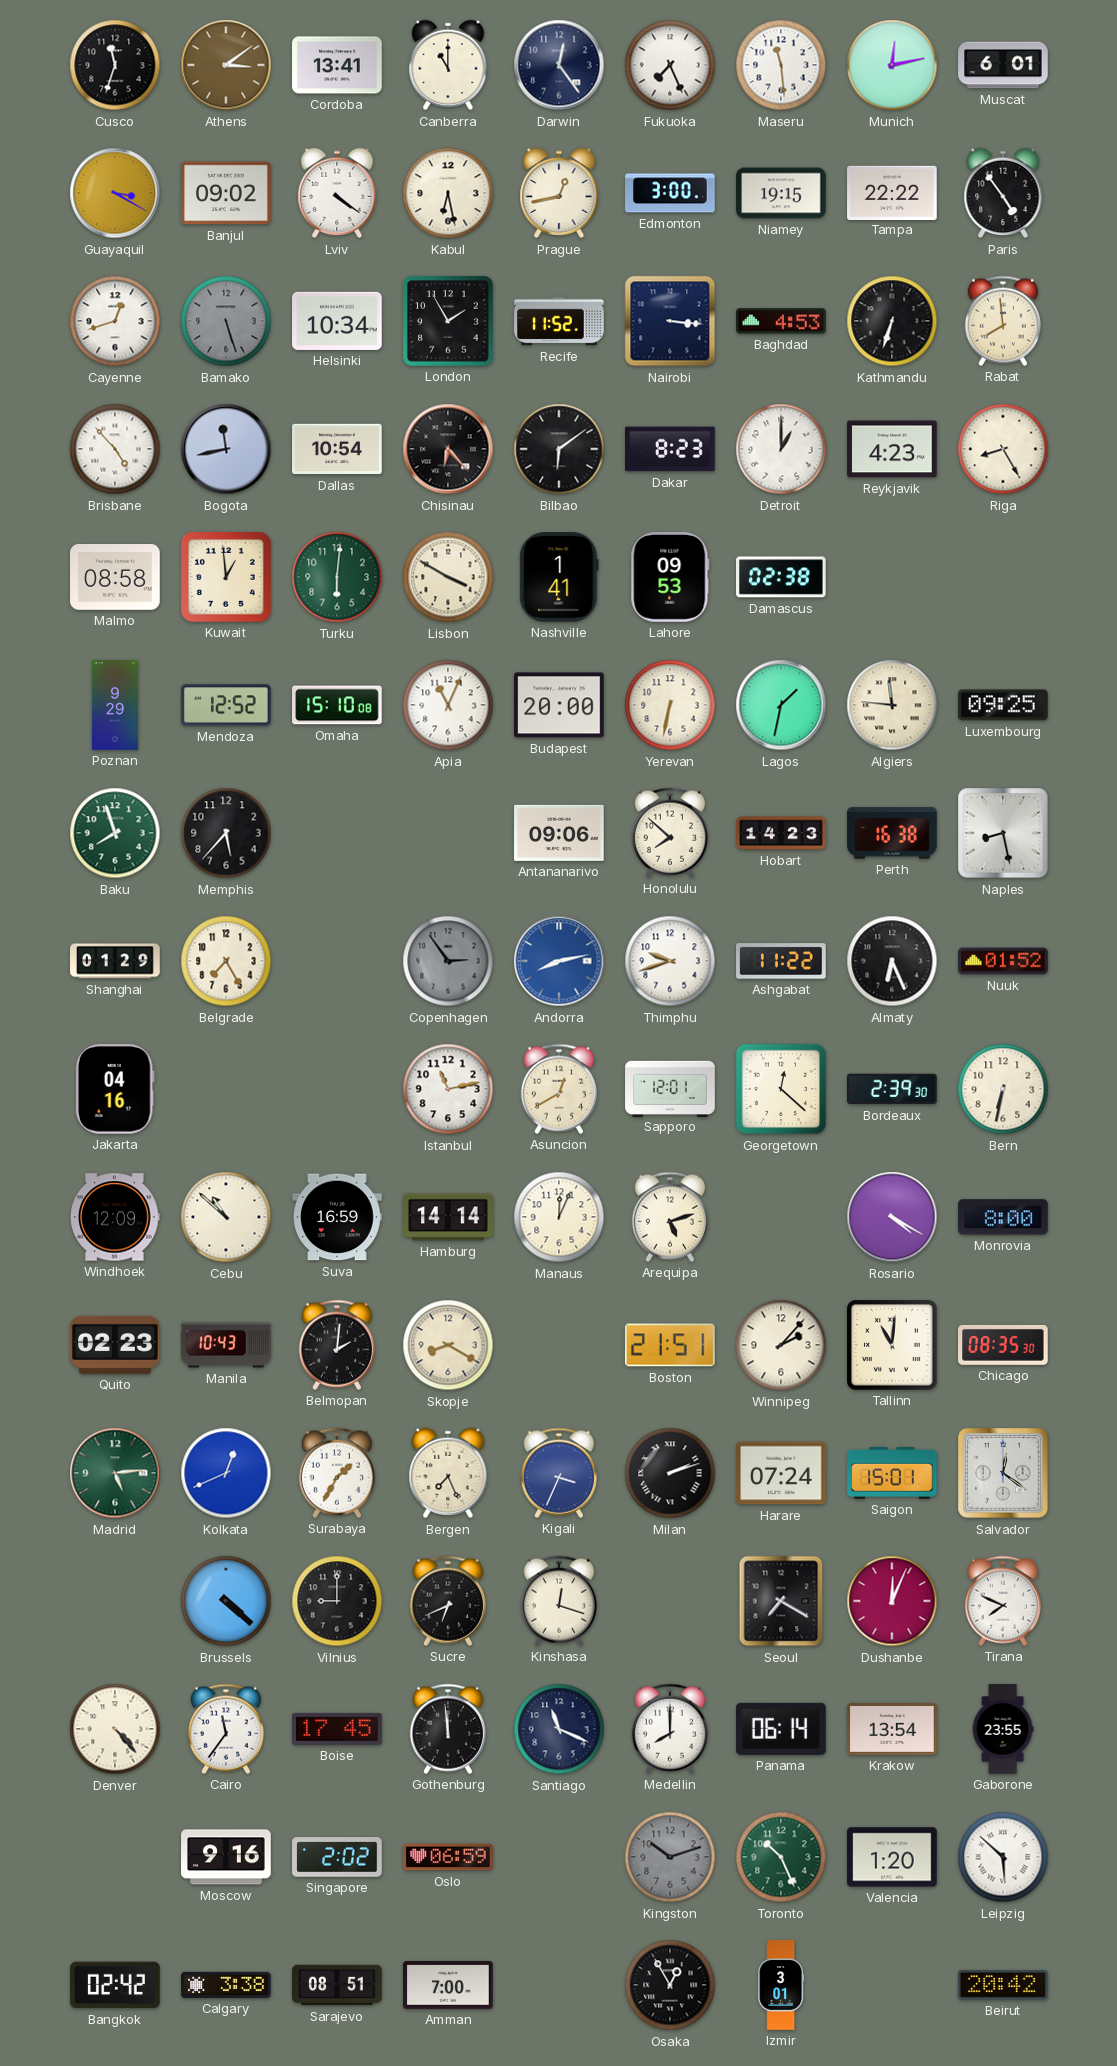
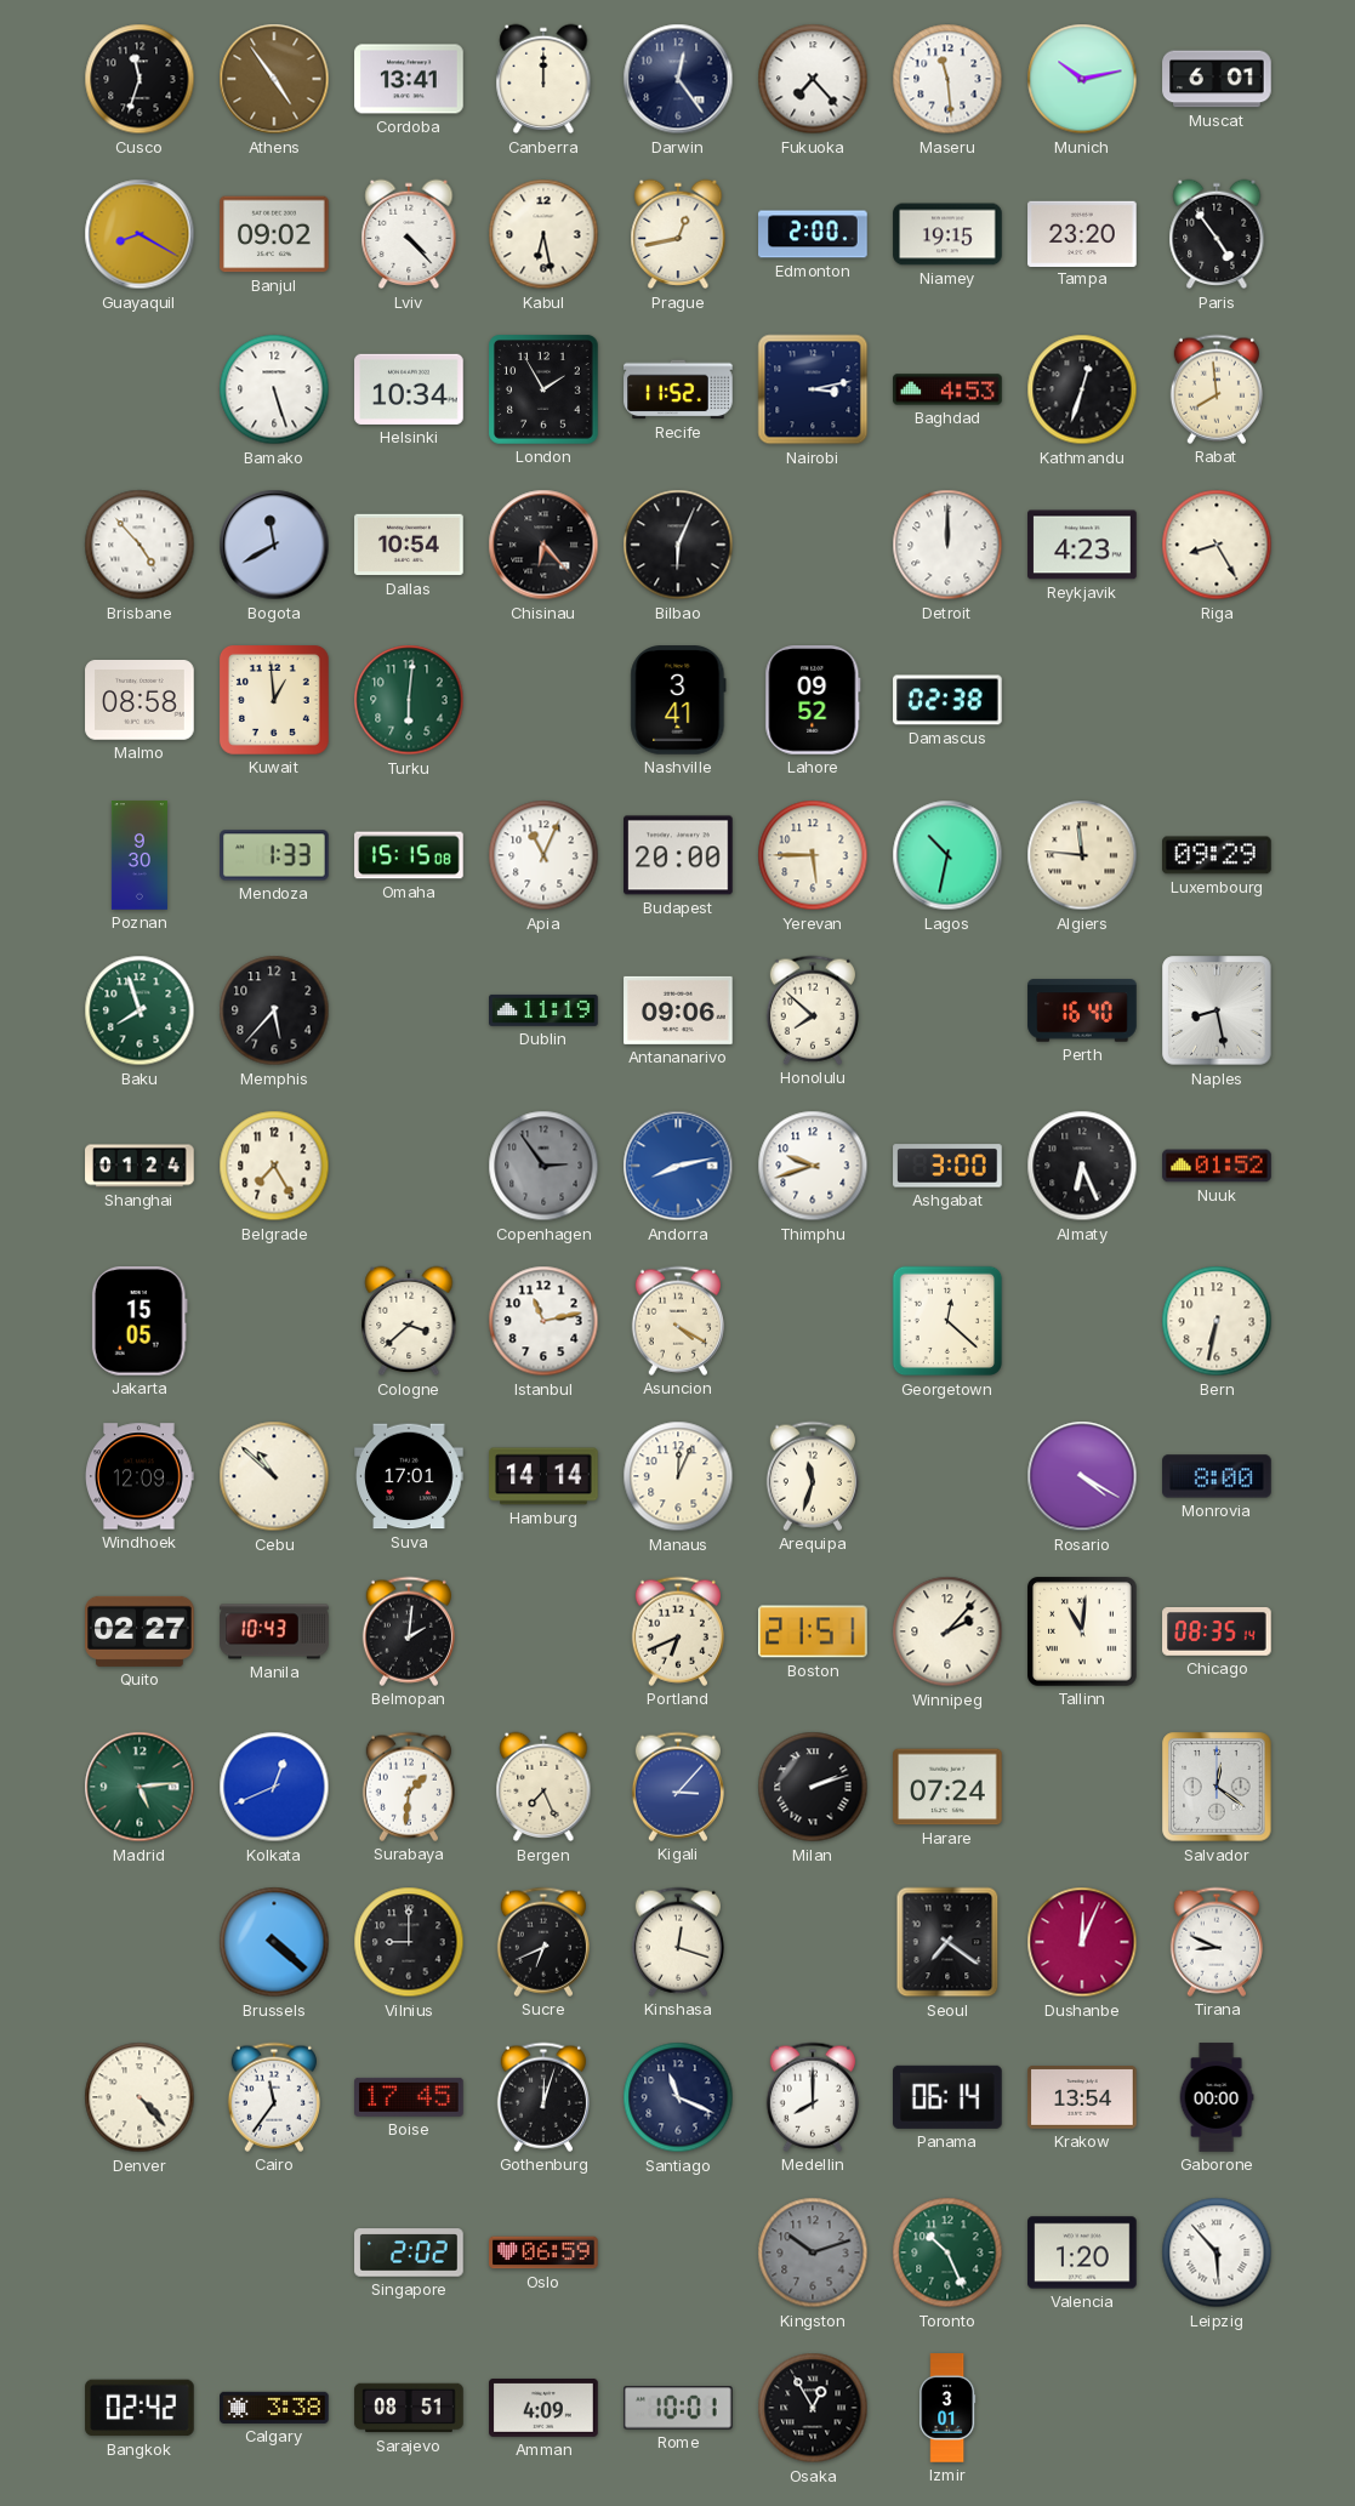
Athens: 3:09 -> 4:54
Canberra: 11:00 -> 12:00
Fukuoka: 7:26 -> 7:23
Munich: 12:13 -> 10:13
Guayaquil: 3:20 -> 8:20
Lviv: 4:21 -> 4:23
Edmonton: 3:00 -> 2:00
Tampa: 22:22 -> 23:20
Cayenne: 12:42 -> none
Bamako dial: grey -> white
Nairobi: 3:16 -> 3:13
Kathmandu: 6:33 -> 12:33
Bogota: 11:43 -> 11:40
Bilbao: 6:09 -> 6:04
Dakar: 8:23 -> none
Detroit: 1:00 -> 12:00
Lisbon: 3:50 -> none
Nashville: 1:41 -> 3:41
Lahore: 09:53 -> 09:52
Poznan: 9:29 -> 9:30
Mendoza: 12:52 -> 1:33
Omaha: 15:10 -> 15:15
Yerevan: 6:32 -> 5:45
Lagos: 1:32 -> 10:32
Luxembourg: 09:25 -> 09:29
Dublin: none -> 11:19
Hobart: 14:23 -> none
Perth: 16:38 -> 16:40
Shanghai: 01:29 -> 01:24
Ashgabat: 11:22 -> 3:00
Jakarta: 04:16 -> 15:05
Cologne: none -> 3:38
Asuncion: 12:40 -> 4:20
Sapporo: 12:01 -> none
Bordeaux: 2:39 -> none
Suva: 16:59 -> 17:01
Arequipa: 5:12 -> 11:33
Quito: 02:23 -> 02:27
Skopje: 8:20 -> none
Portland: none -> 6:41
Chicago: 08:35:30 -> 08:35:14
Surabaya: 1:35 -> 1:31
Kigali: 3:34 -> 3:07
Saigon: 15:01 -> none
Seoul: 7:20 -> 7:21
Tirana: 7:49 -> 8:49
Gothenburg: 11:59 -> 12:03
Gaborone: 23:55 -> 00:00
Moscow: 9:16 -> none
Leipzig: 5:52 -> 5:53
Amman: 7:00 -> 4:09
Rome: none -> 10:01
Beirut: 20:42 -> none
